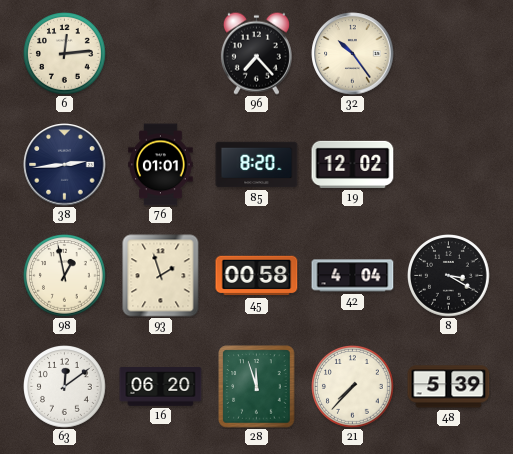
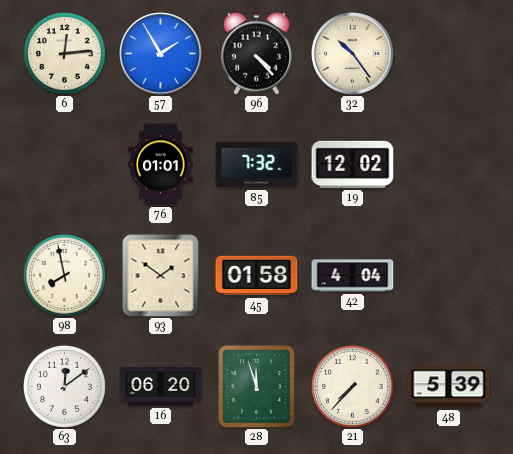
57: none -> 1:55
96: 7:23 -> 4:23
38: 2:44 -> none
85: 8:20 -> 7:32
98: 12:58 -> 7:58
93: 1:57 -> 1:51
45: 00:58 -> 01:58
8: 3:20 -> none
